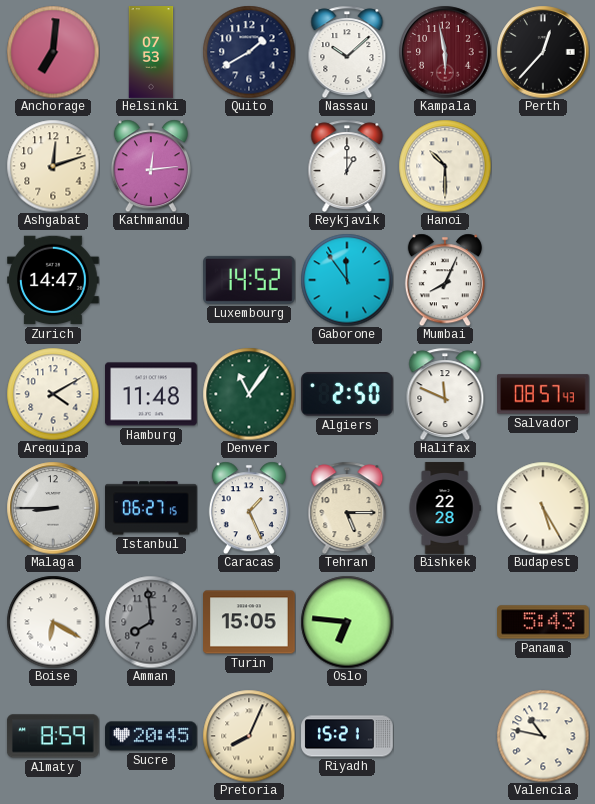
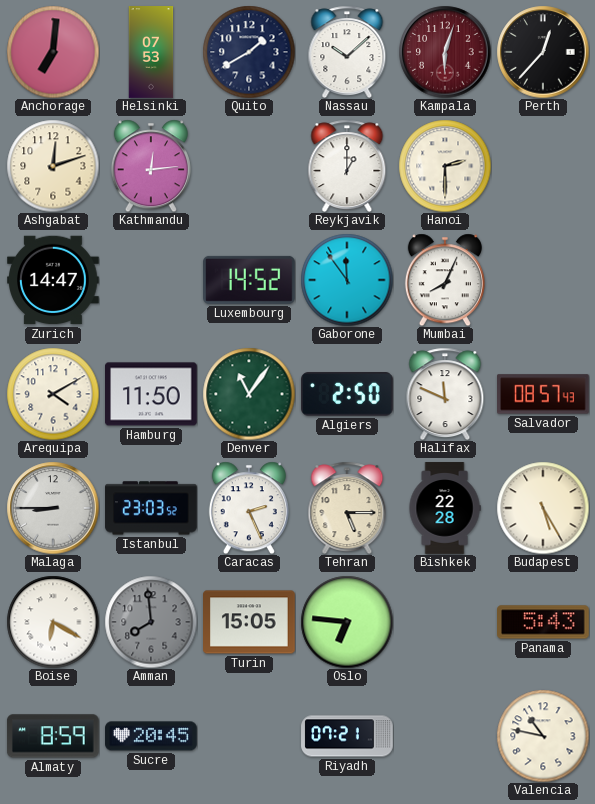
Kampala: 5:58 -> 6:03
Hanoi: 10:30 -> 2:30
Hamburg: 11:48 -> 11:50
Istanbul: 06:27 -> 23:03
Caracas: 1:26 -> 2:26
Pretoria: 8:04 -> none
Riyadh: 15:21 -> 07:21
